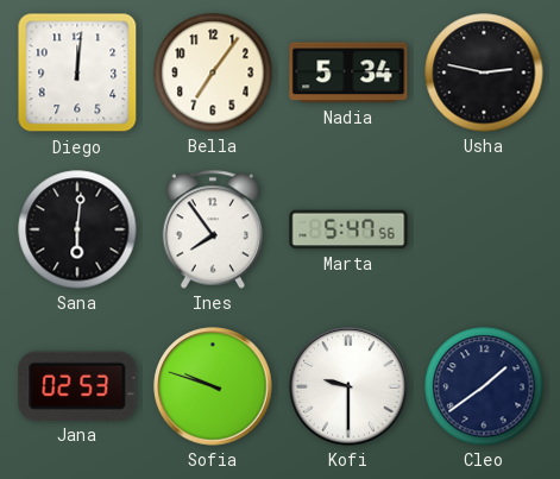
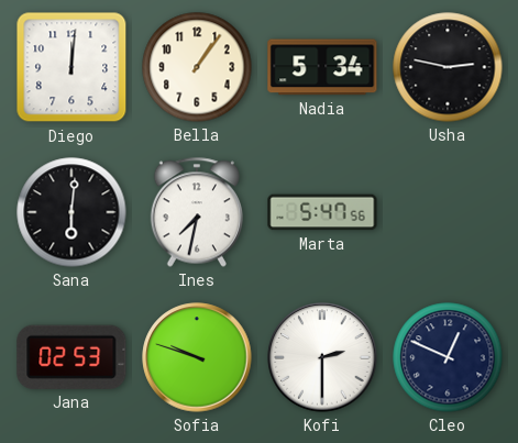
Bella: 7:06 -> 1:06
Ines: 7:54 -> 7:32
Kofi: 9:30 -> 2:30
Cleo: 1:39 -> 12:49
